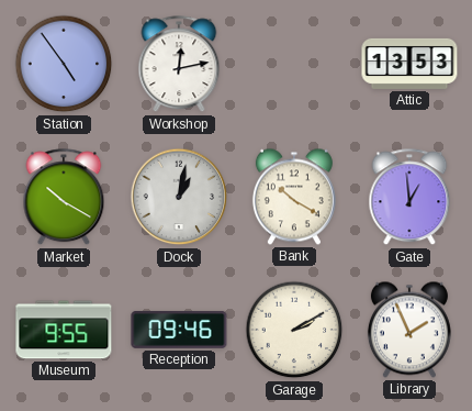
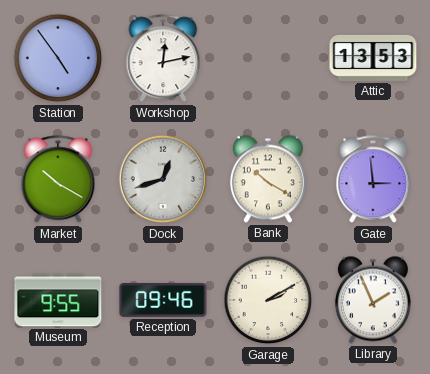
Dock: 1:02 -> 12:42
Gate: 12:59 -> 2:59
